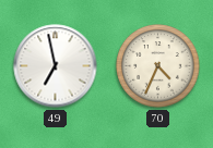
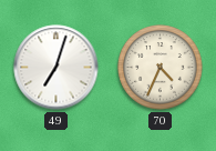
49: 6:58 -> 7:03
